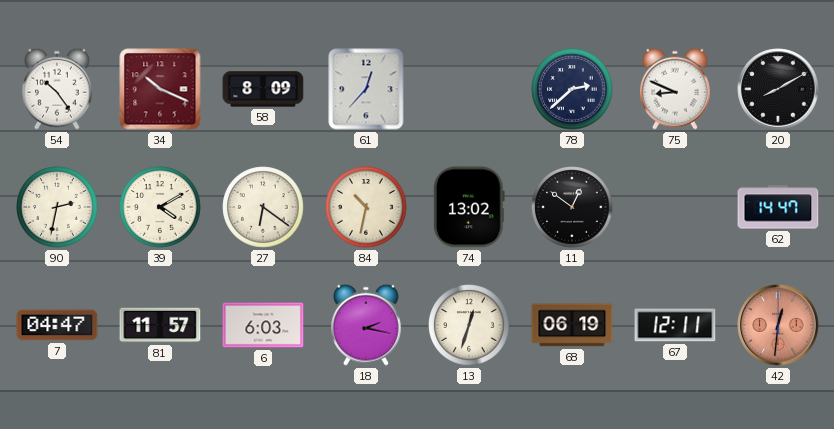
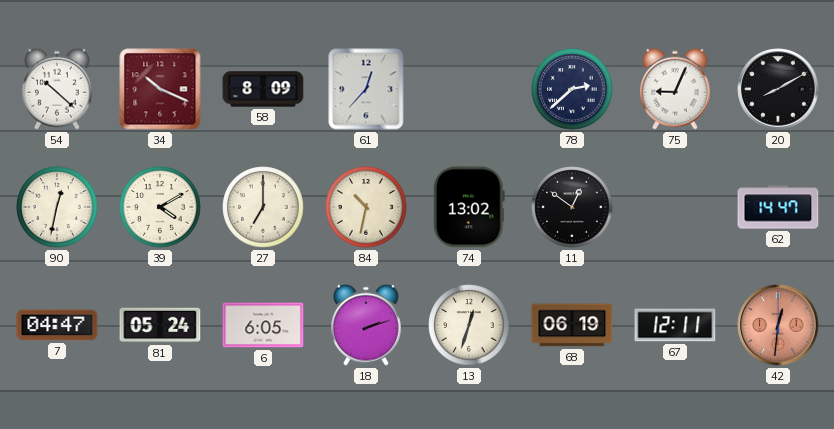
54: 10:24 -> 10:22
75: 8:49 -> 9:04
90: 2:32 -> 12:32
27: 6:21 -> 7:00
81: 11:57 -> 05:24
6: 6:03 -> 6:05
18: 2:17 -> 2:12
